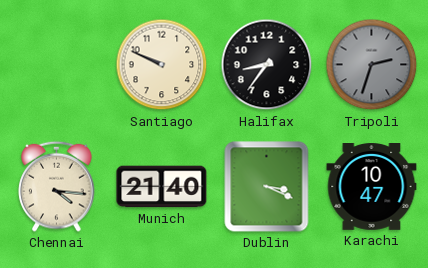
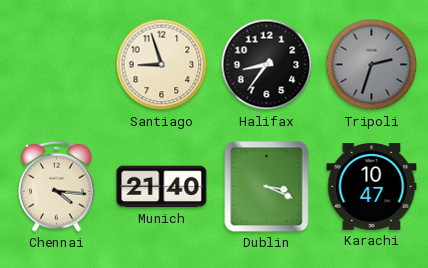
Santiago: 9:49 -> 8:57
